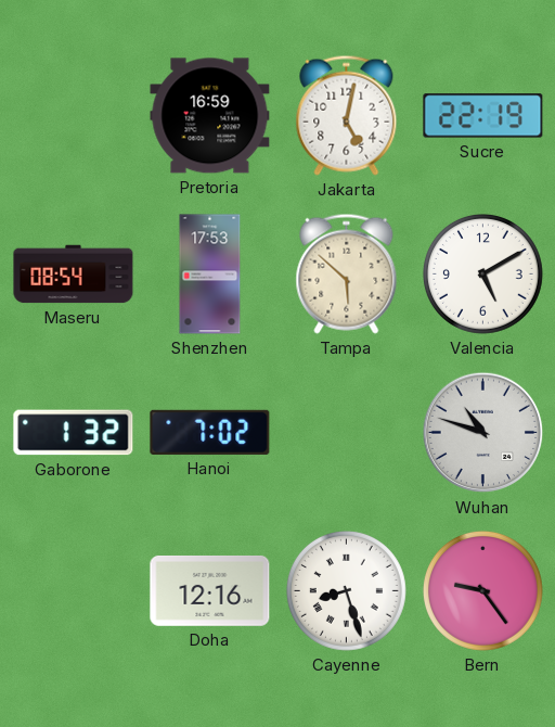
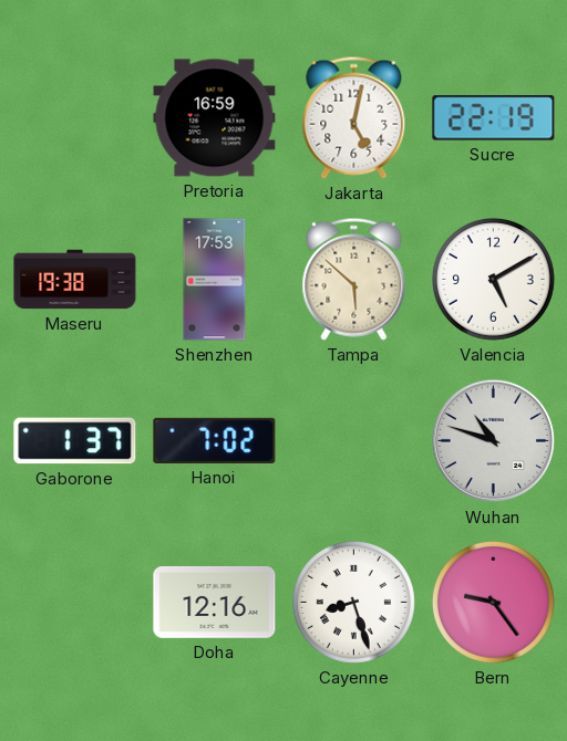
Maseru: 08:54 -> 19:38
Gaborone: 1:32 -> 1:37
